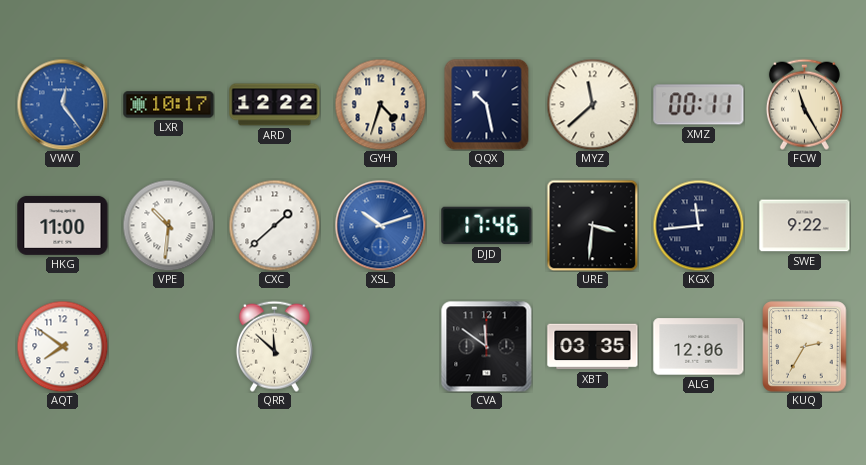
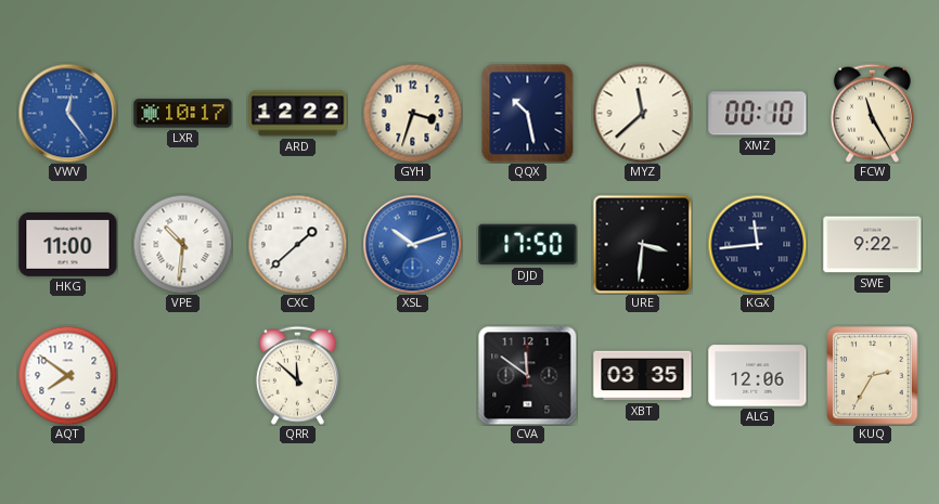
GYH: 4:33 -> 3:33
XMZ: 00:11 -> 00:10
DJD: 17:46 -> 17:50
